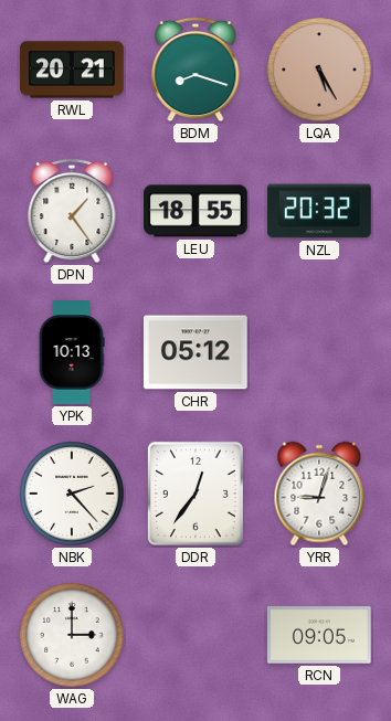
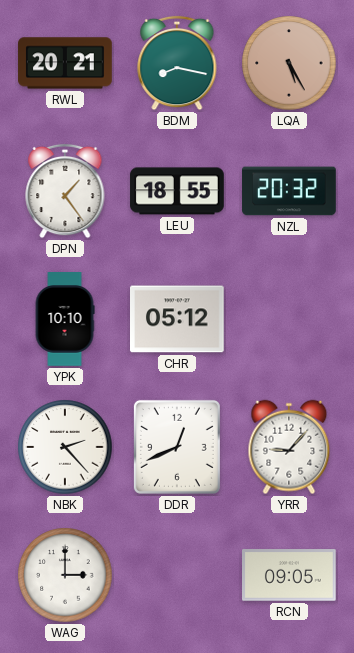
BDM: 8:18 -> 8:17
YPK: 10:13 -> 10:10
DDR: 12:36 -> 12:41
YRR: 9:03 -> 9:07
